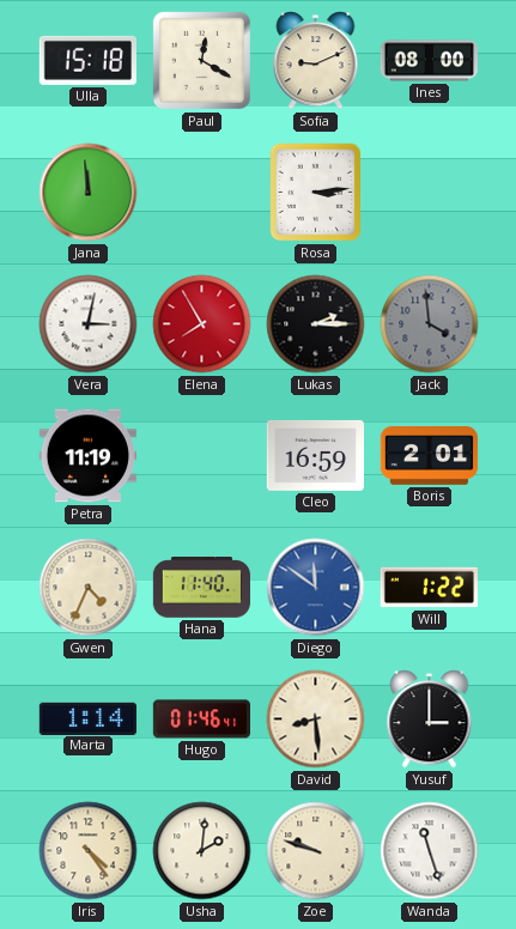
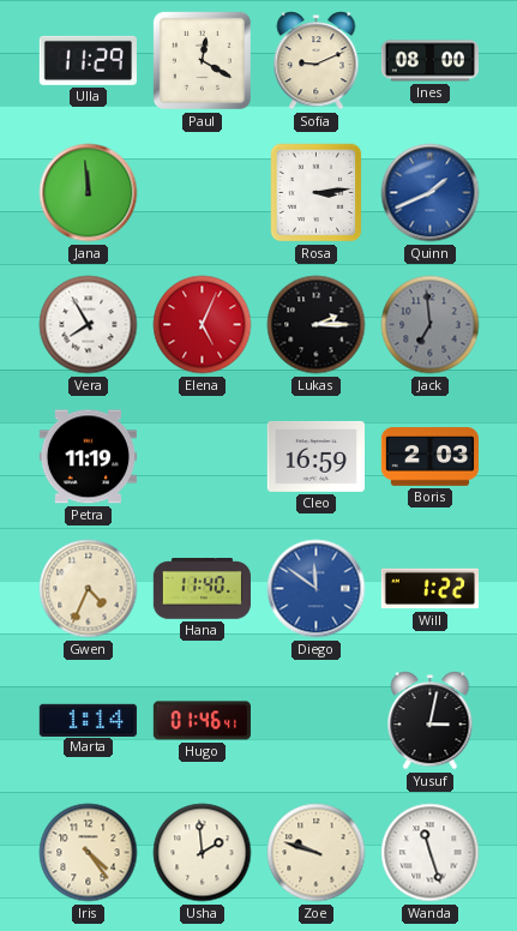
Ulla: 15:18 -> 11:29
Quinn: none -> 1:41
Vera: 3:02 -> 7:55
Elena: 7:55 -> 5:04
Jack: 3:59 -> 6:59
Boris: 2:01 -> 2:03
David: 8:29 -> none
Yusuf: 3:00 -> 3:02
Usha: 2:01 -> 1:59
